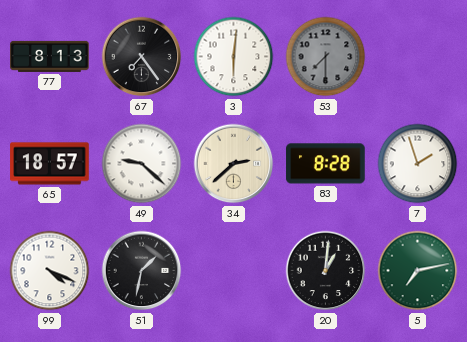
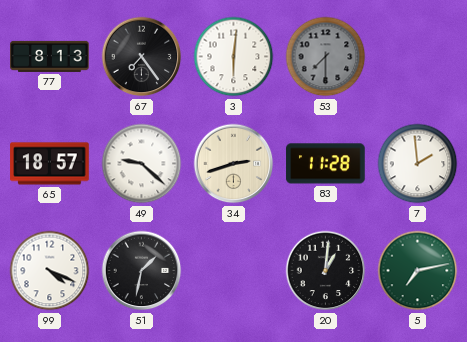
34: 2:38 -> 2:42
83: 8:28 -> 11:28
7: 1:57 -> 1:59
